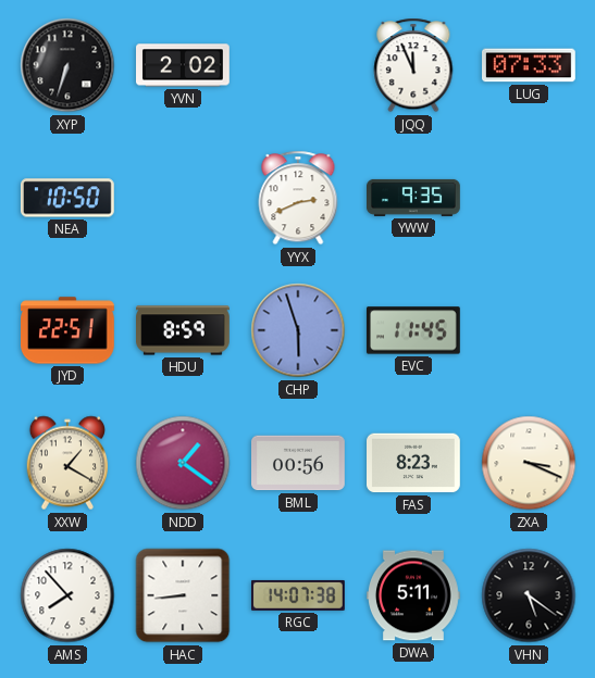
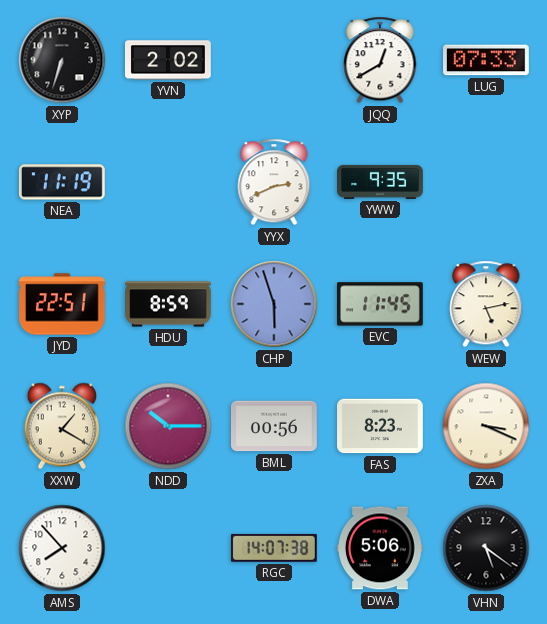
JQQ: 11:56 -> 12:40
NEA: 10:50 -> 11:19
WEW: none -> 5:13
NDD: 1:21 -> 10:15
HAC: 8:44 -> none
DWA: 5:11 -> 5:06
